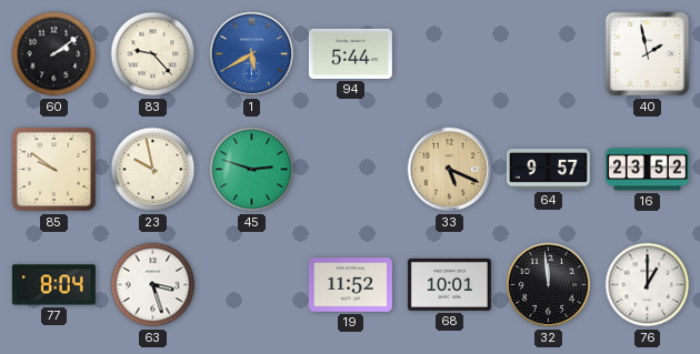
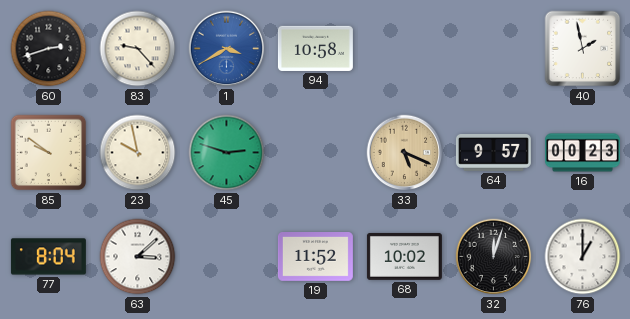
60: 2:09 -> 2:42
1: 5:40 -> 3:40
94: 5:44 -> 10:58
16: 23:52 -> 00:23
63: 3:27 -> 3:08
68: 10:01 -> 10:02
32: 11:59 -> 12:03
